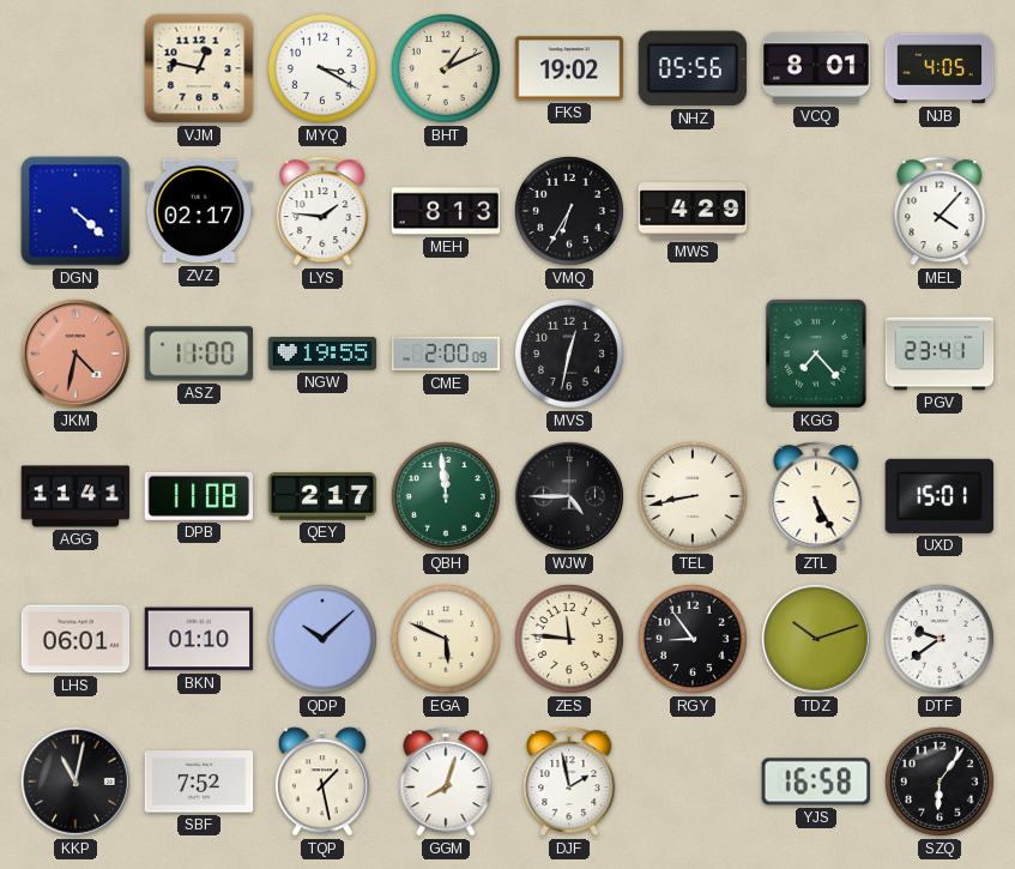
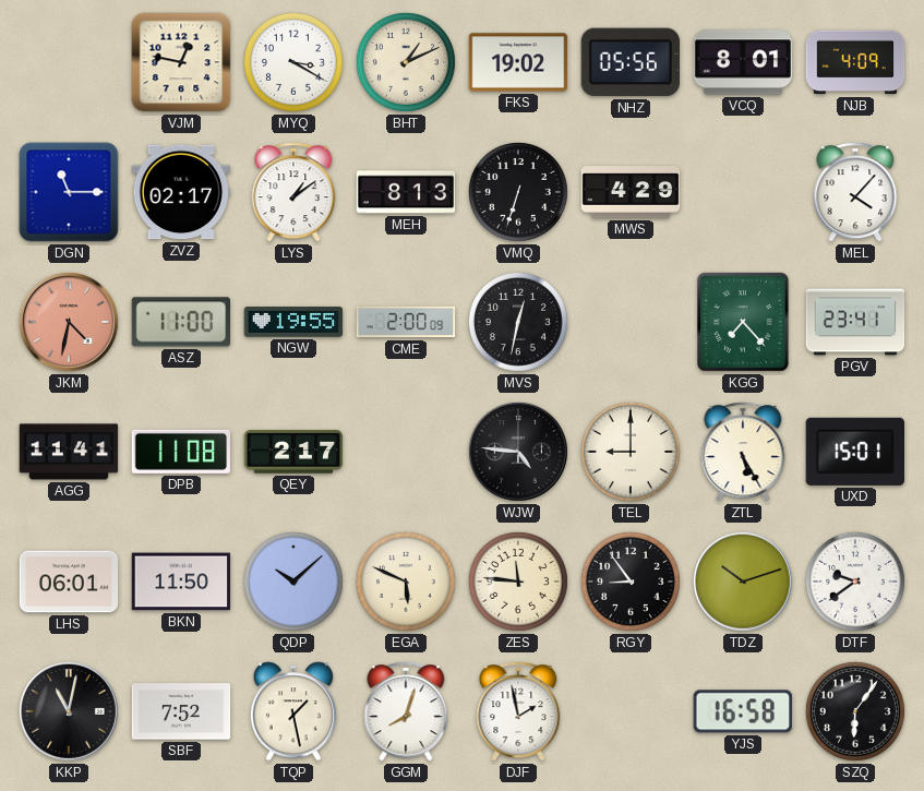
NJB: 4:05 -> 4:09
DGN: 4:22 -> 11:15
LYS: 1:46 -> 1:09
VMQ: 6:35 -> 6:33
QBH: 11:59 -> none
WJW: 4:45 -> 4:46
TEL: 8:43 -> 9:00
BKN: 01:10 -> 11:50
